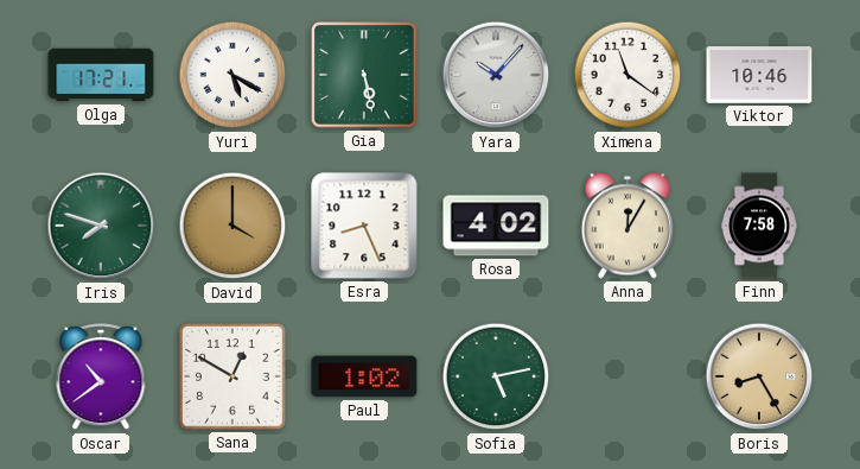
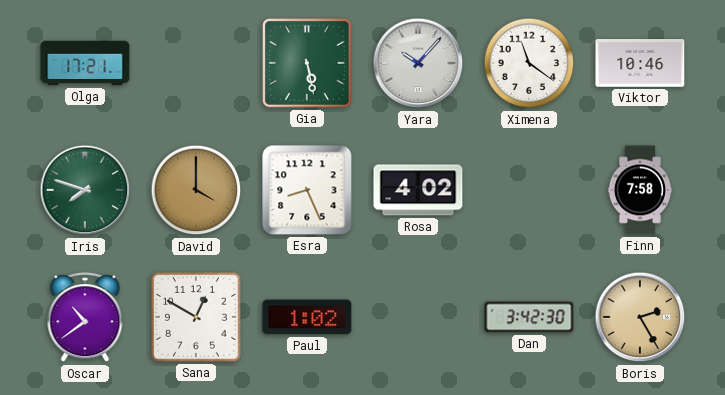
Yuri: 5:20 -> none
Anna: 12:05 -> none
Sofia: 5:13 -> none
Dan: none -> 3:42
Boris: 8:25 -> 2:25
